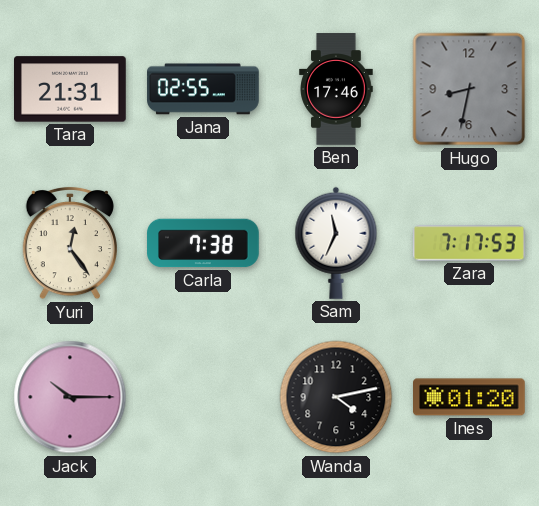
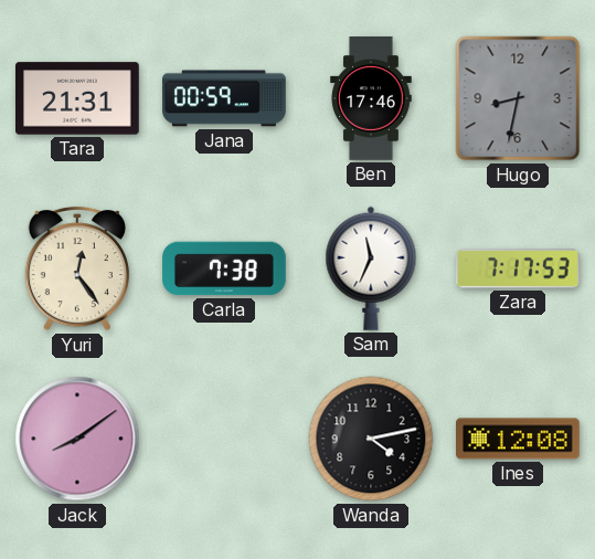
Jana: 02:55 -> 00:59
Jack: 10:15 -> 8:09
Ines: 01:20 -> 12:08
